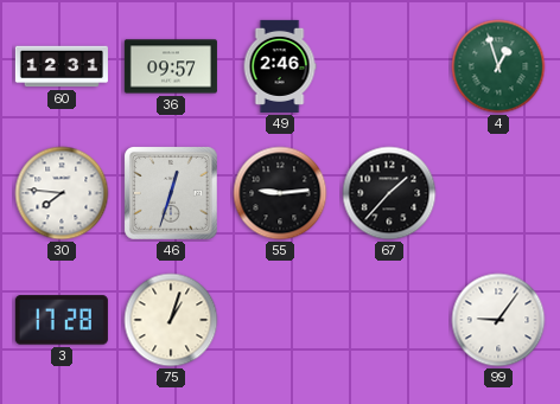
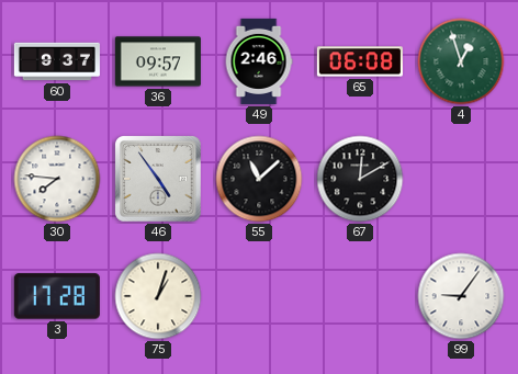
60: 12:31 -> 9:37
65: none -> 06:08
46: 12:33 -> 4:54
55: 9:14 -> 11:08
67: 1:37 -> 12:10
